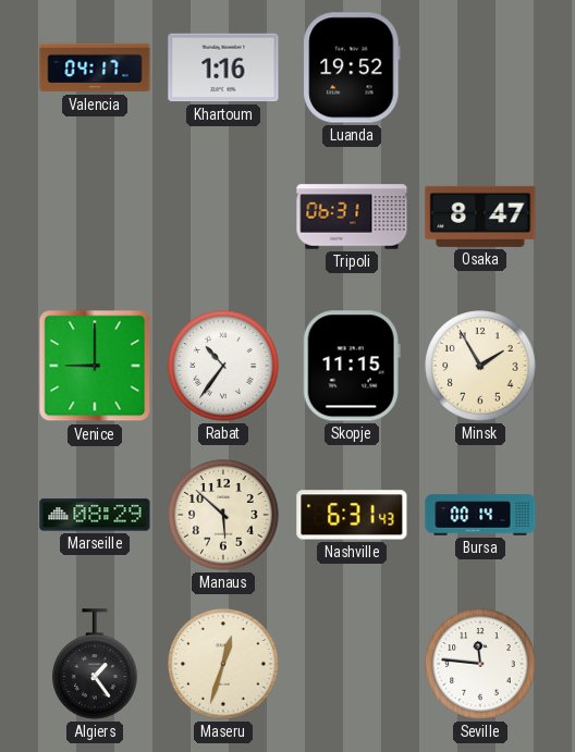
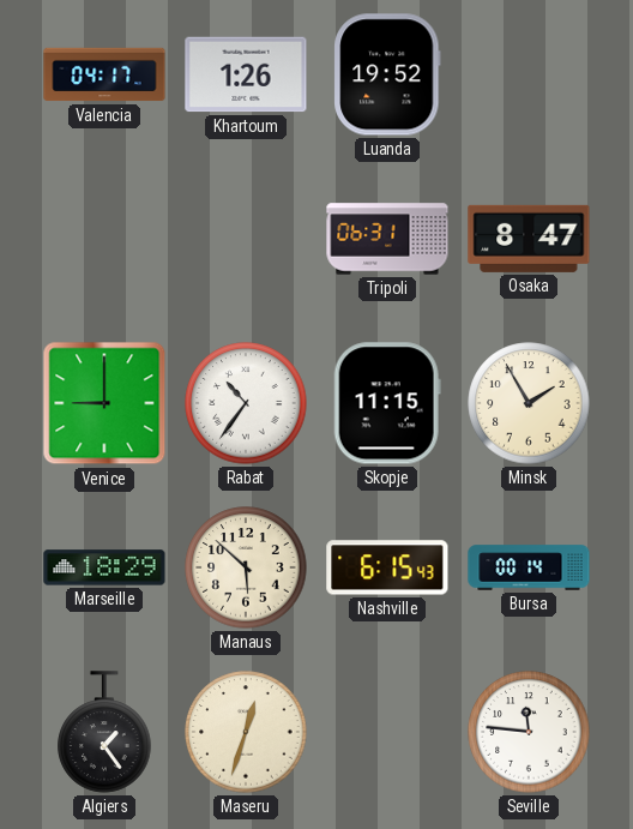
Khartoum: 1:16 -> 1:26
Marseille: 08:29 -> 18:29
Nashville: 6:31 -> 6:15
